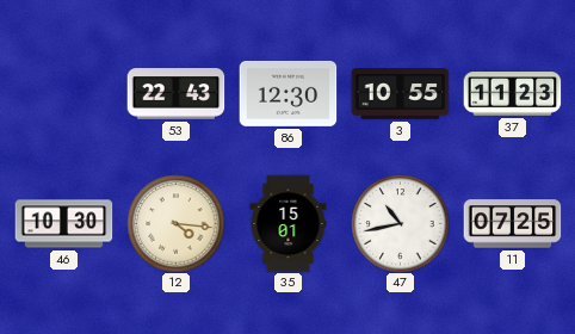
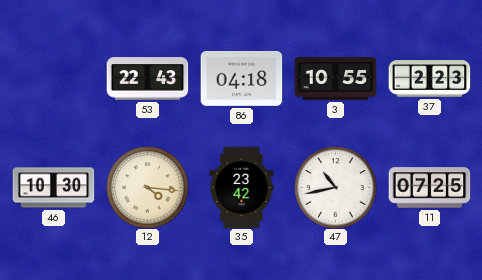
86: 12:30 -> 04:18
37: 11:23 -> 2:23
35: 15:01 -> 23:42
